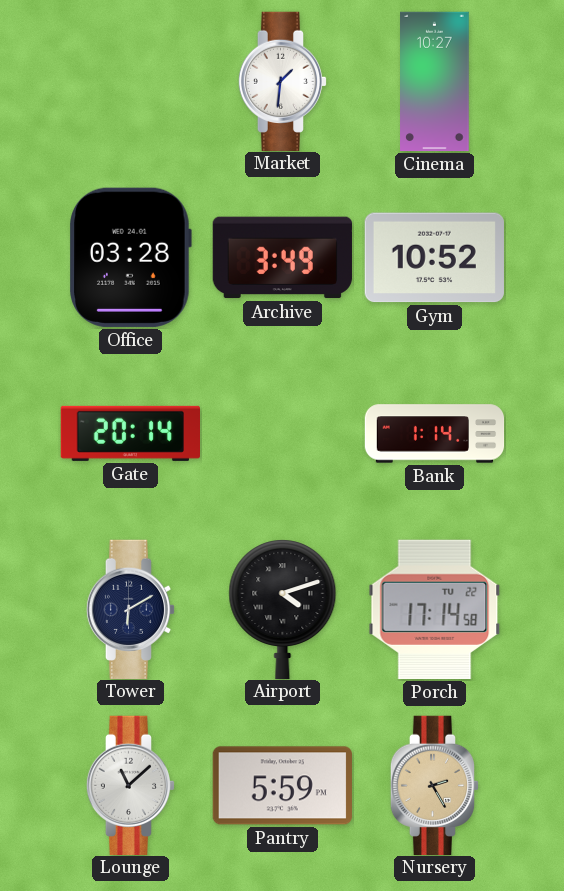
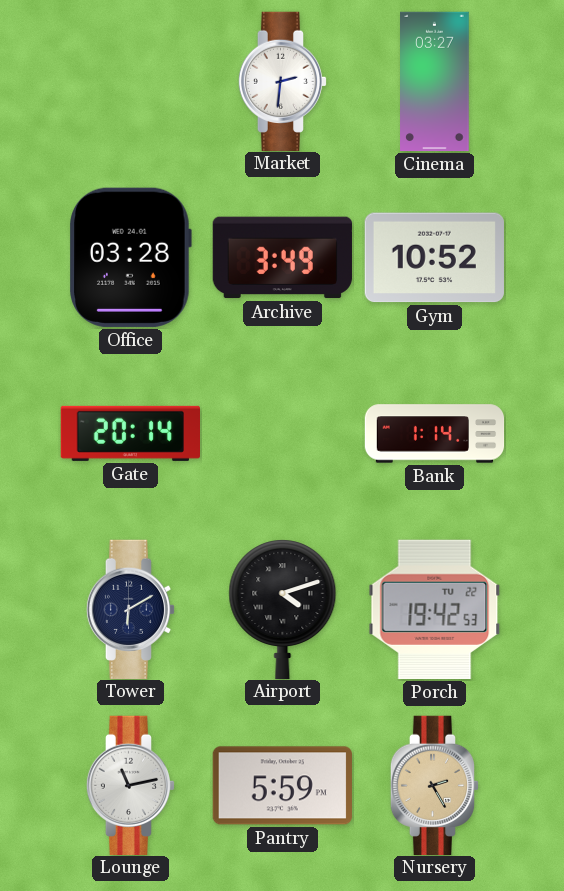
Market: 1:31 -> 2:31
Cinema: 10:27 -> 03:27
Porch: 17:14 -> 19:42
Lounge: 11:08 -> 11:13
